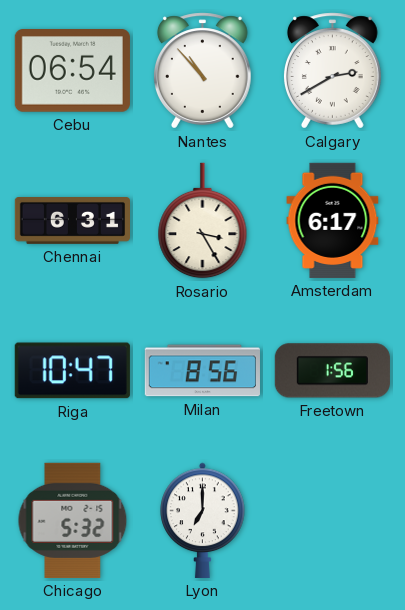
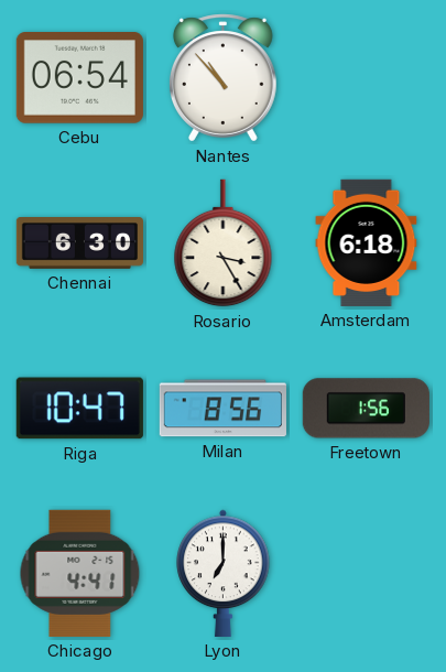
Calgary: 2:40 -> none
Chennai: 6:31 -> 6:30
Amsterdam: 6:17 -> 6:18
Chicago: 5:32 -> 4:41
